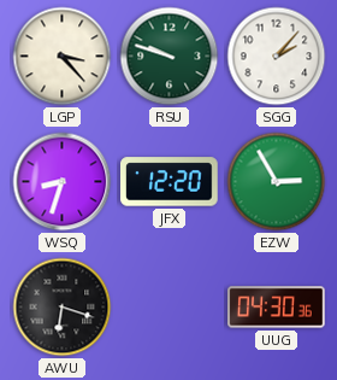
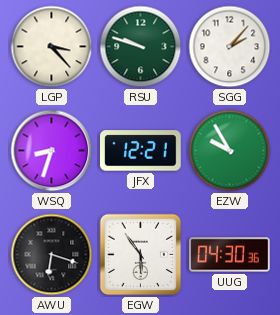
JFX: 12:20 -> 12:21
EZW: 2:55 -> 9:55
EGW: none -> 5:54
